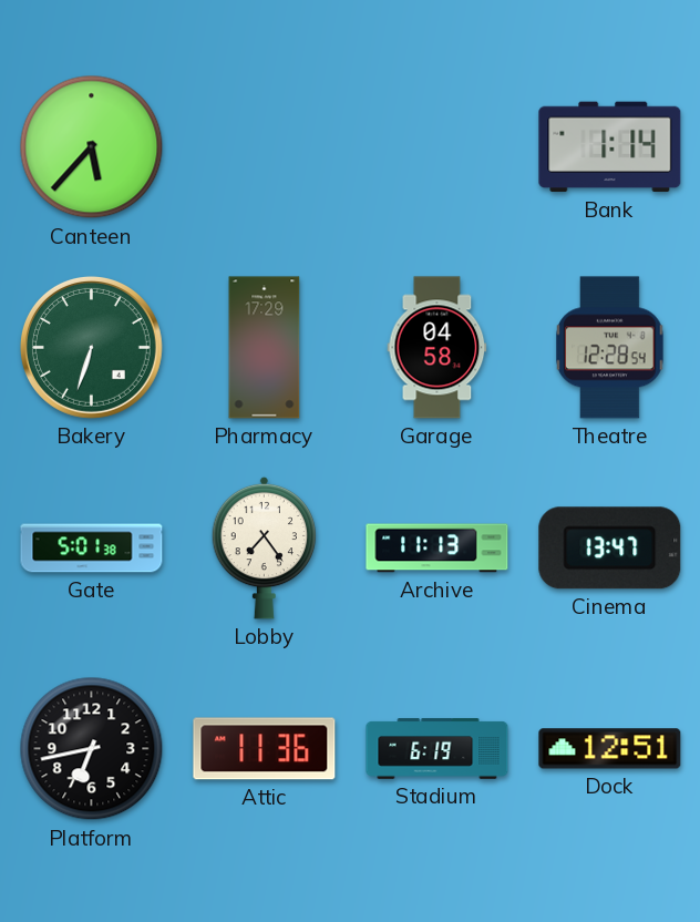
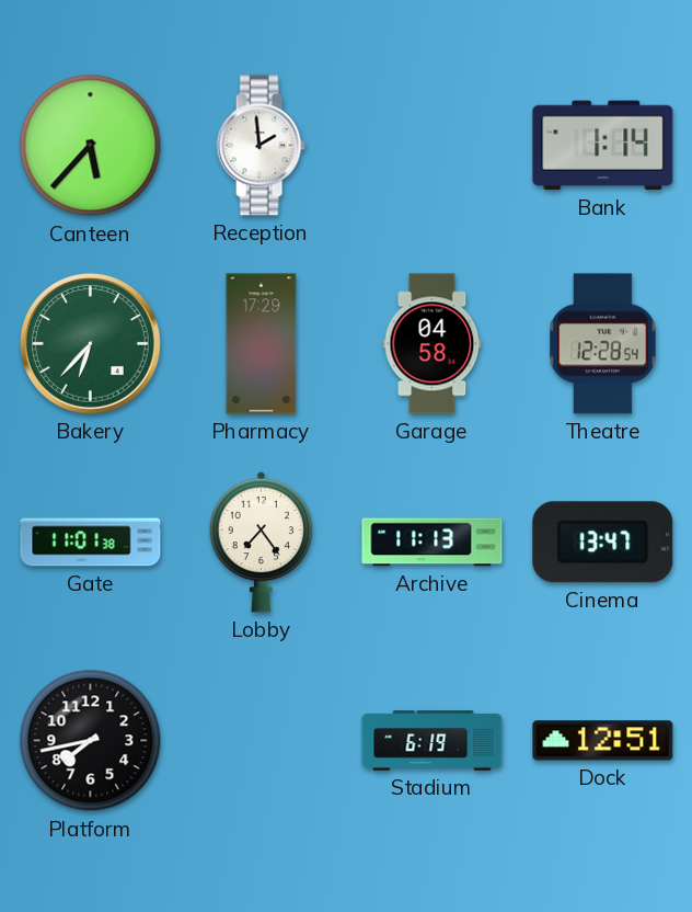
Reception: none -> 1:59
Bakery: 6:33 -> 6:37
Gate: 5:01 -> 11:01
Platform: 6:43 -> 7:43
Attic: 11:36 -> none
